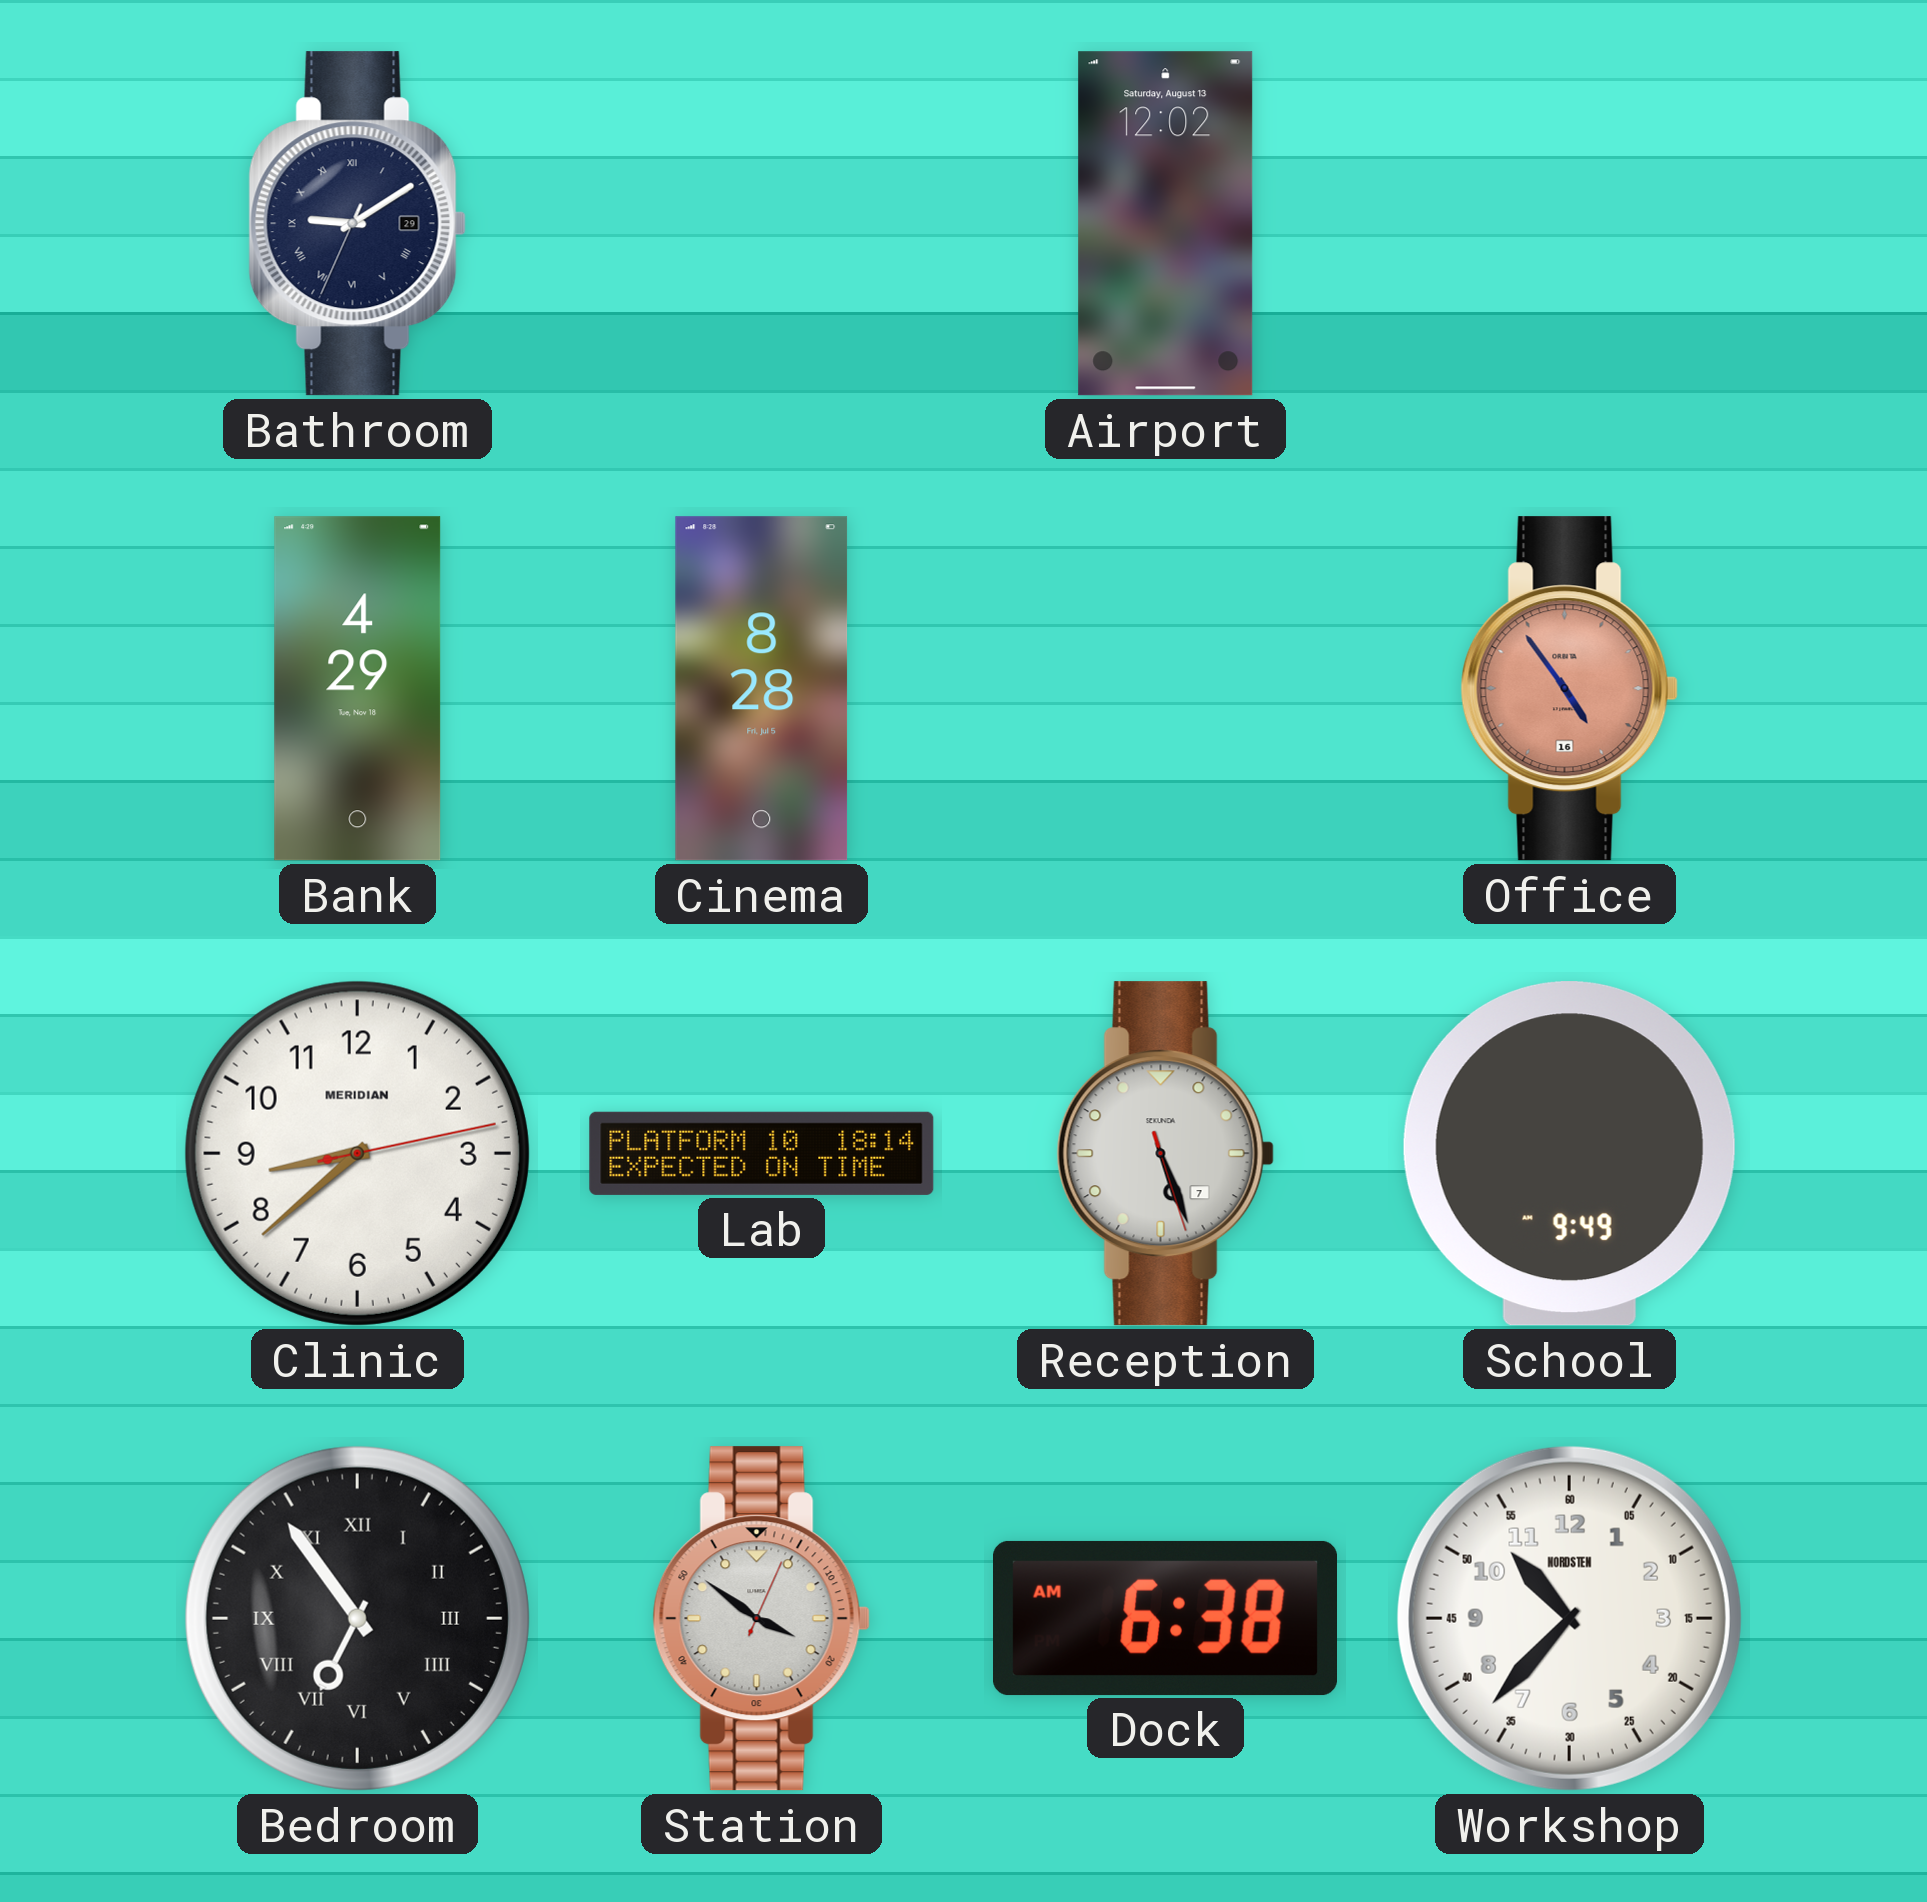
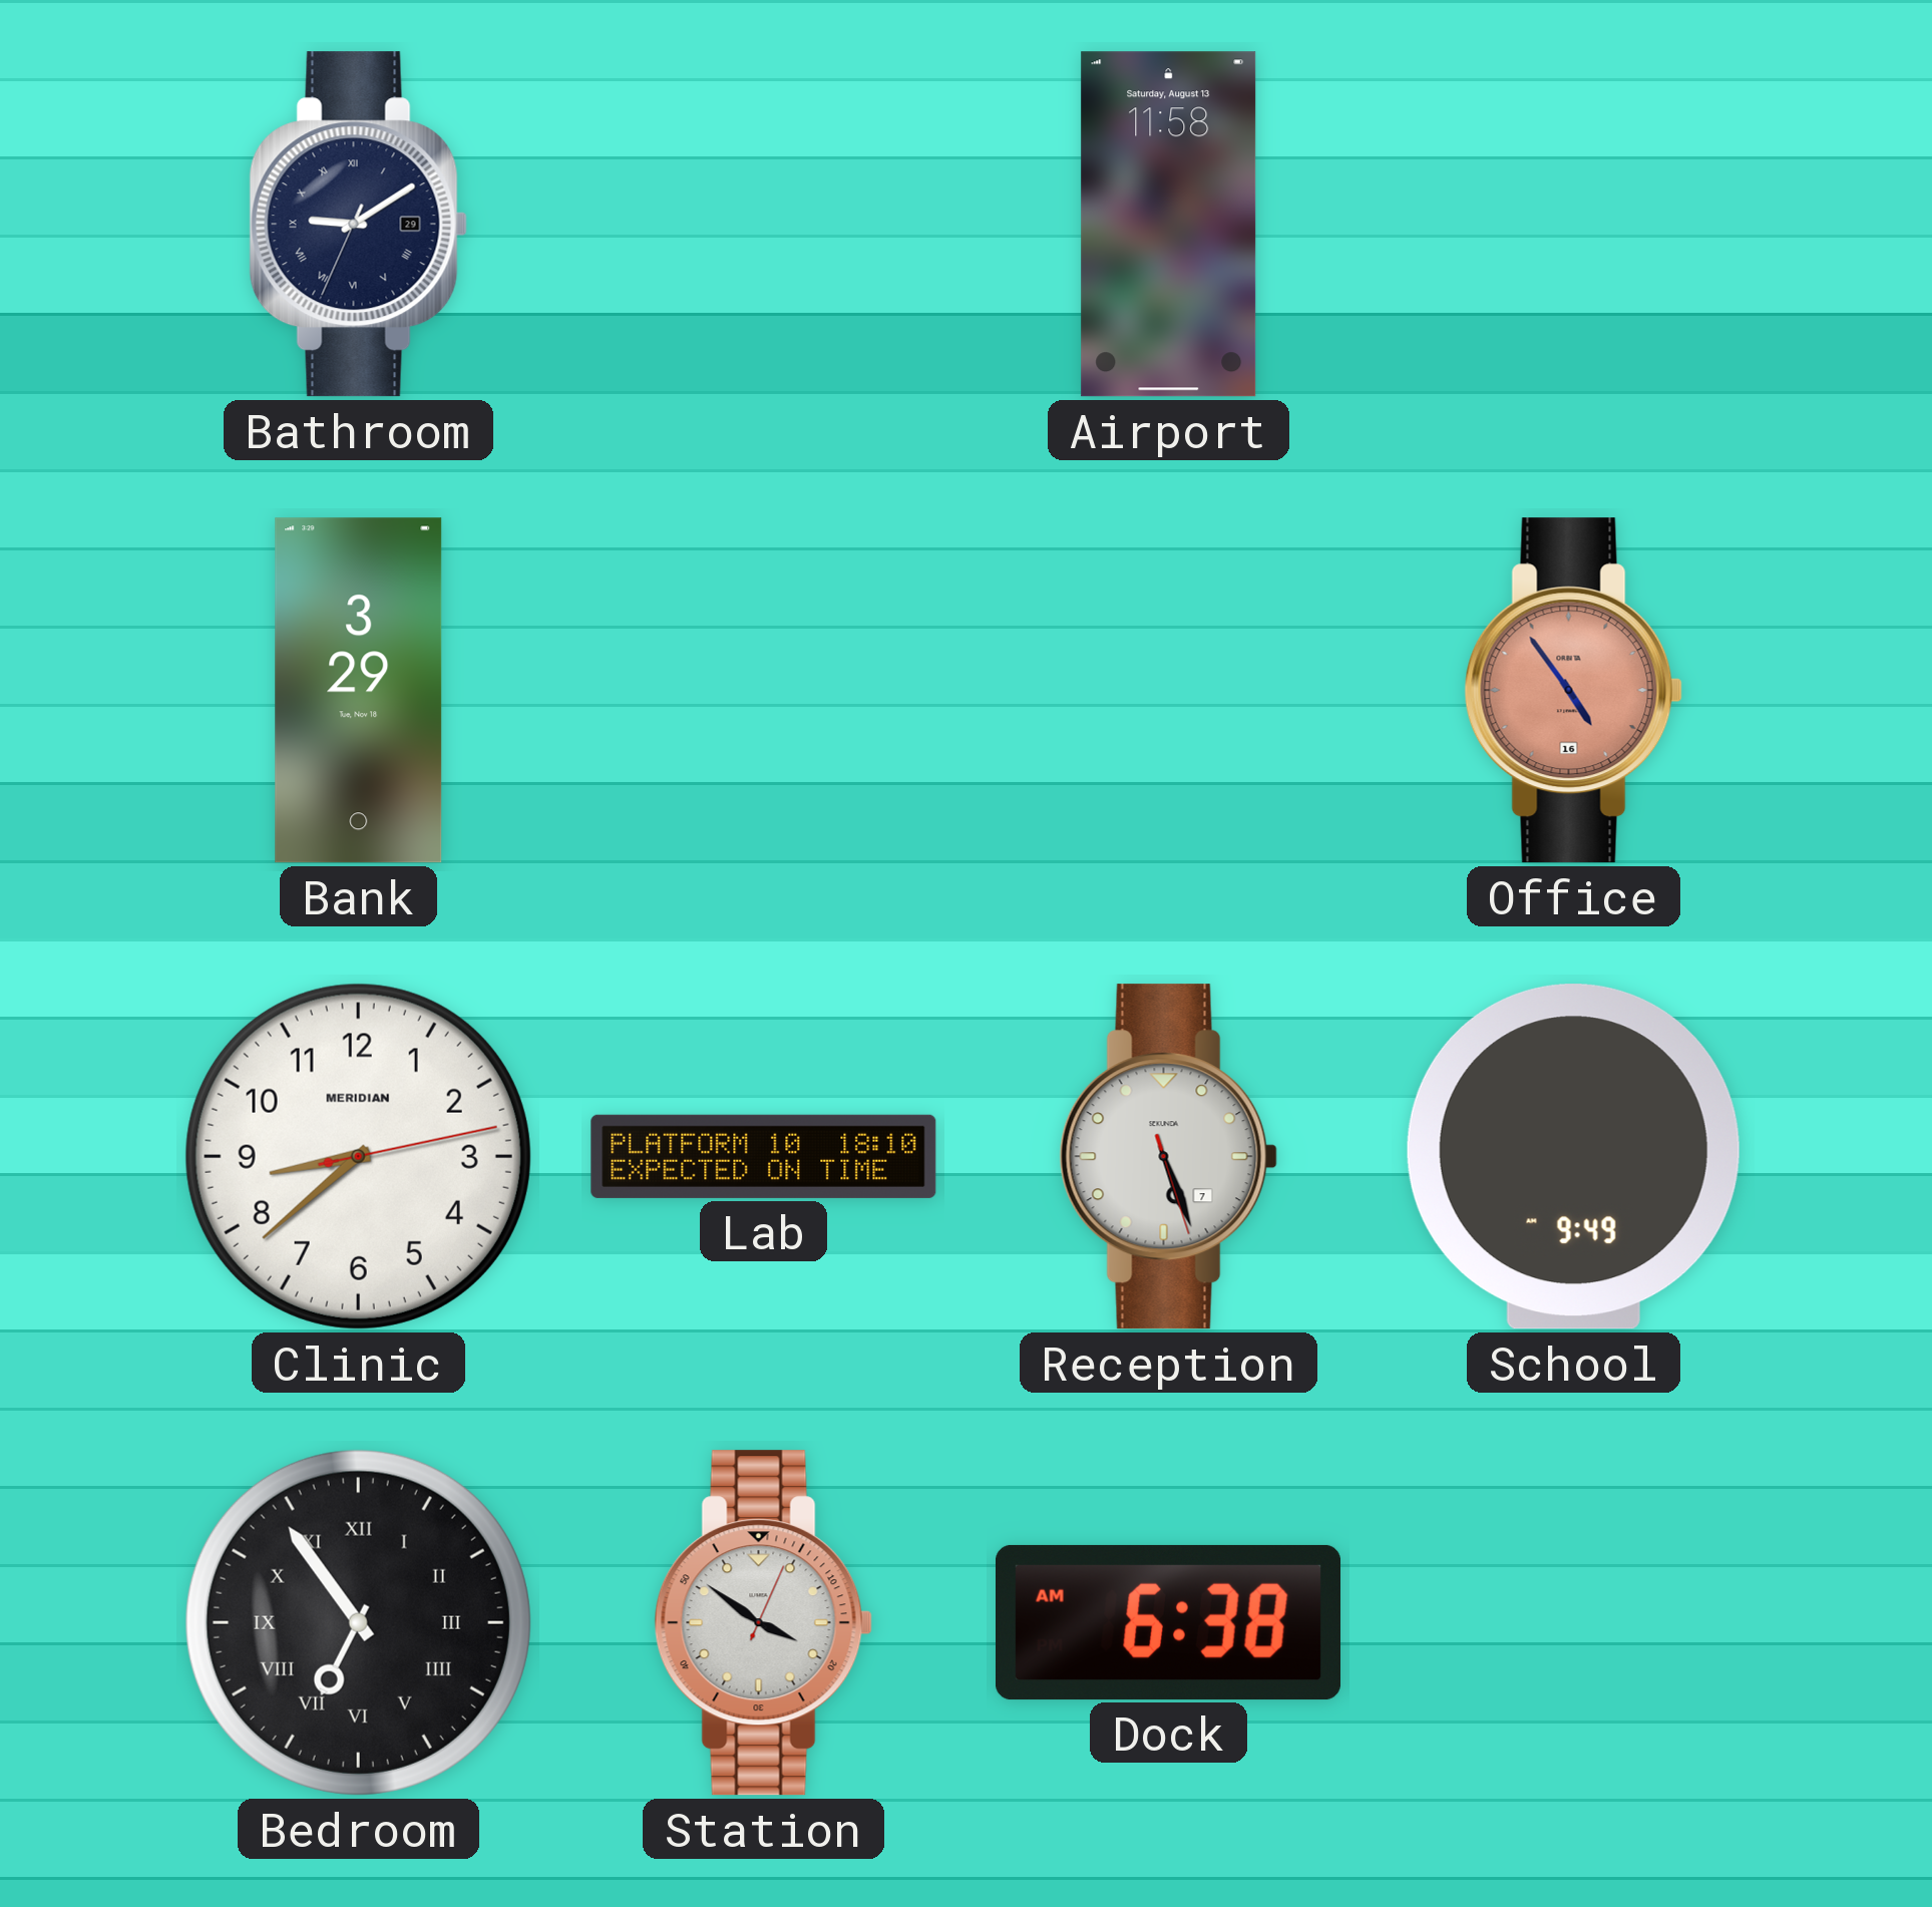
Airport: 12:02 -> 11:58
Bank: 4:29 -> 3:29
Cinema: 8:28 -> none
Lab: 18:14 -> 18:10
Workshop: 10:37 -> none
